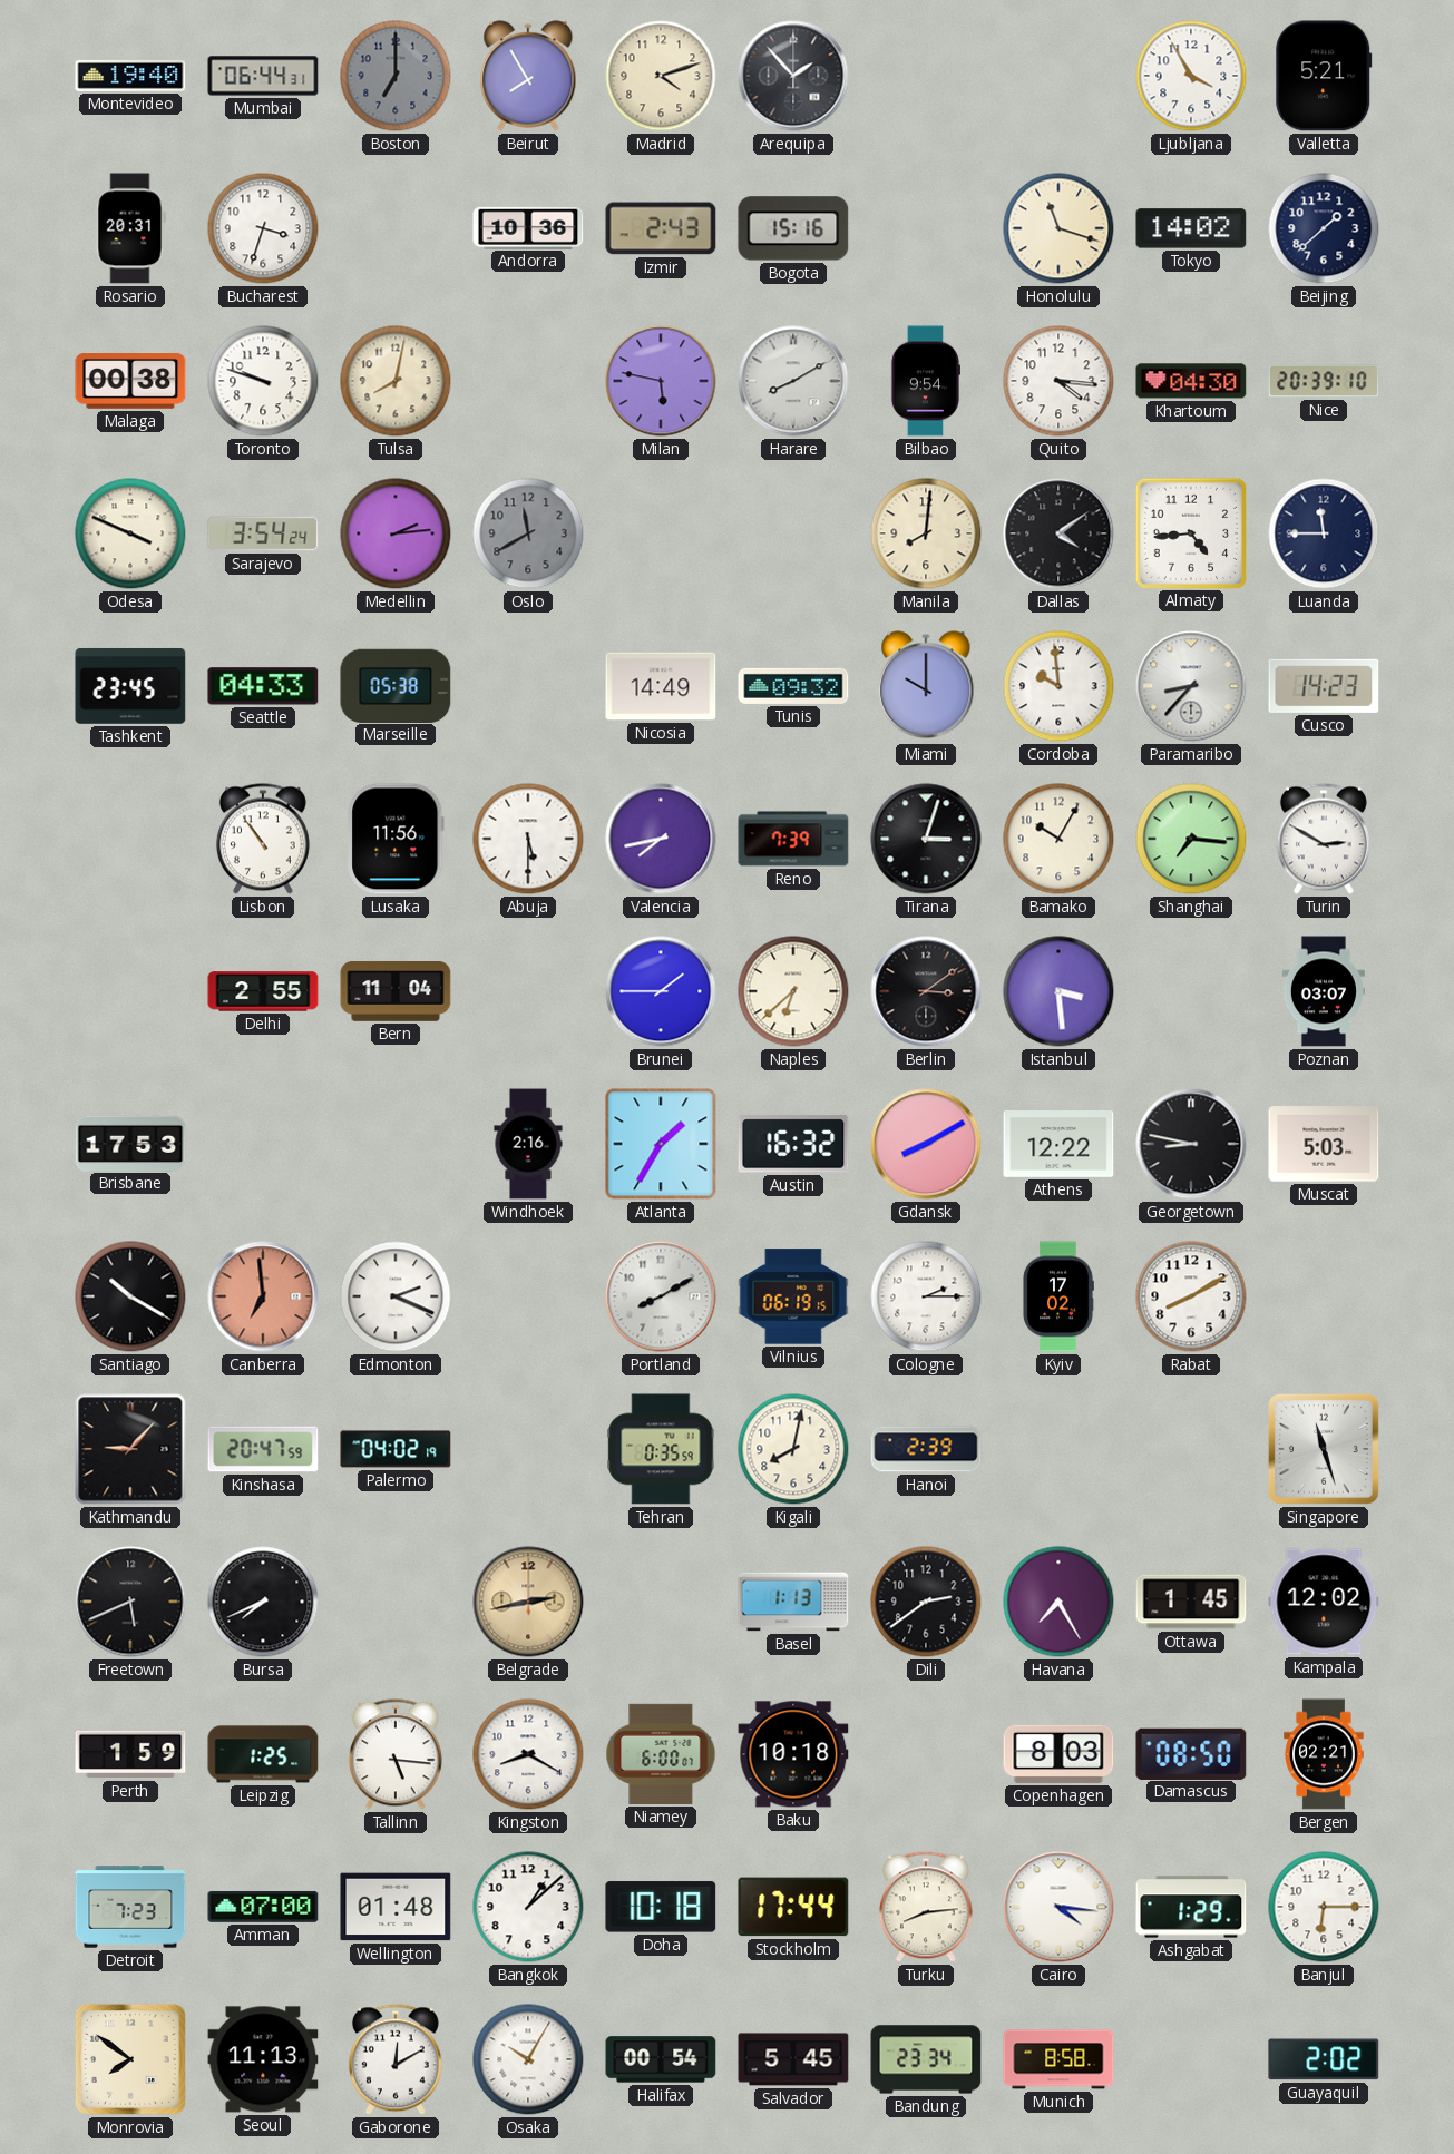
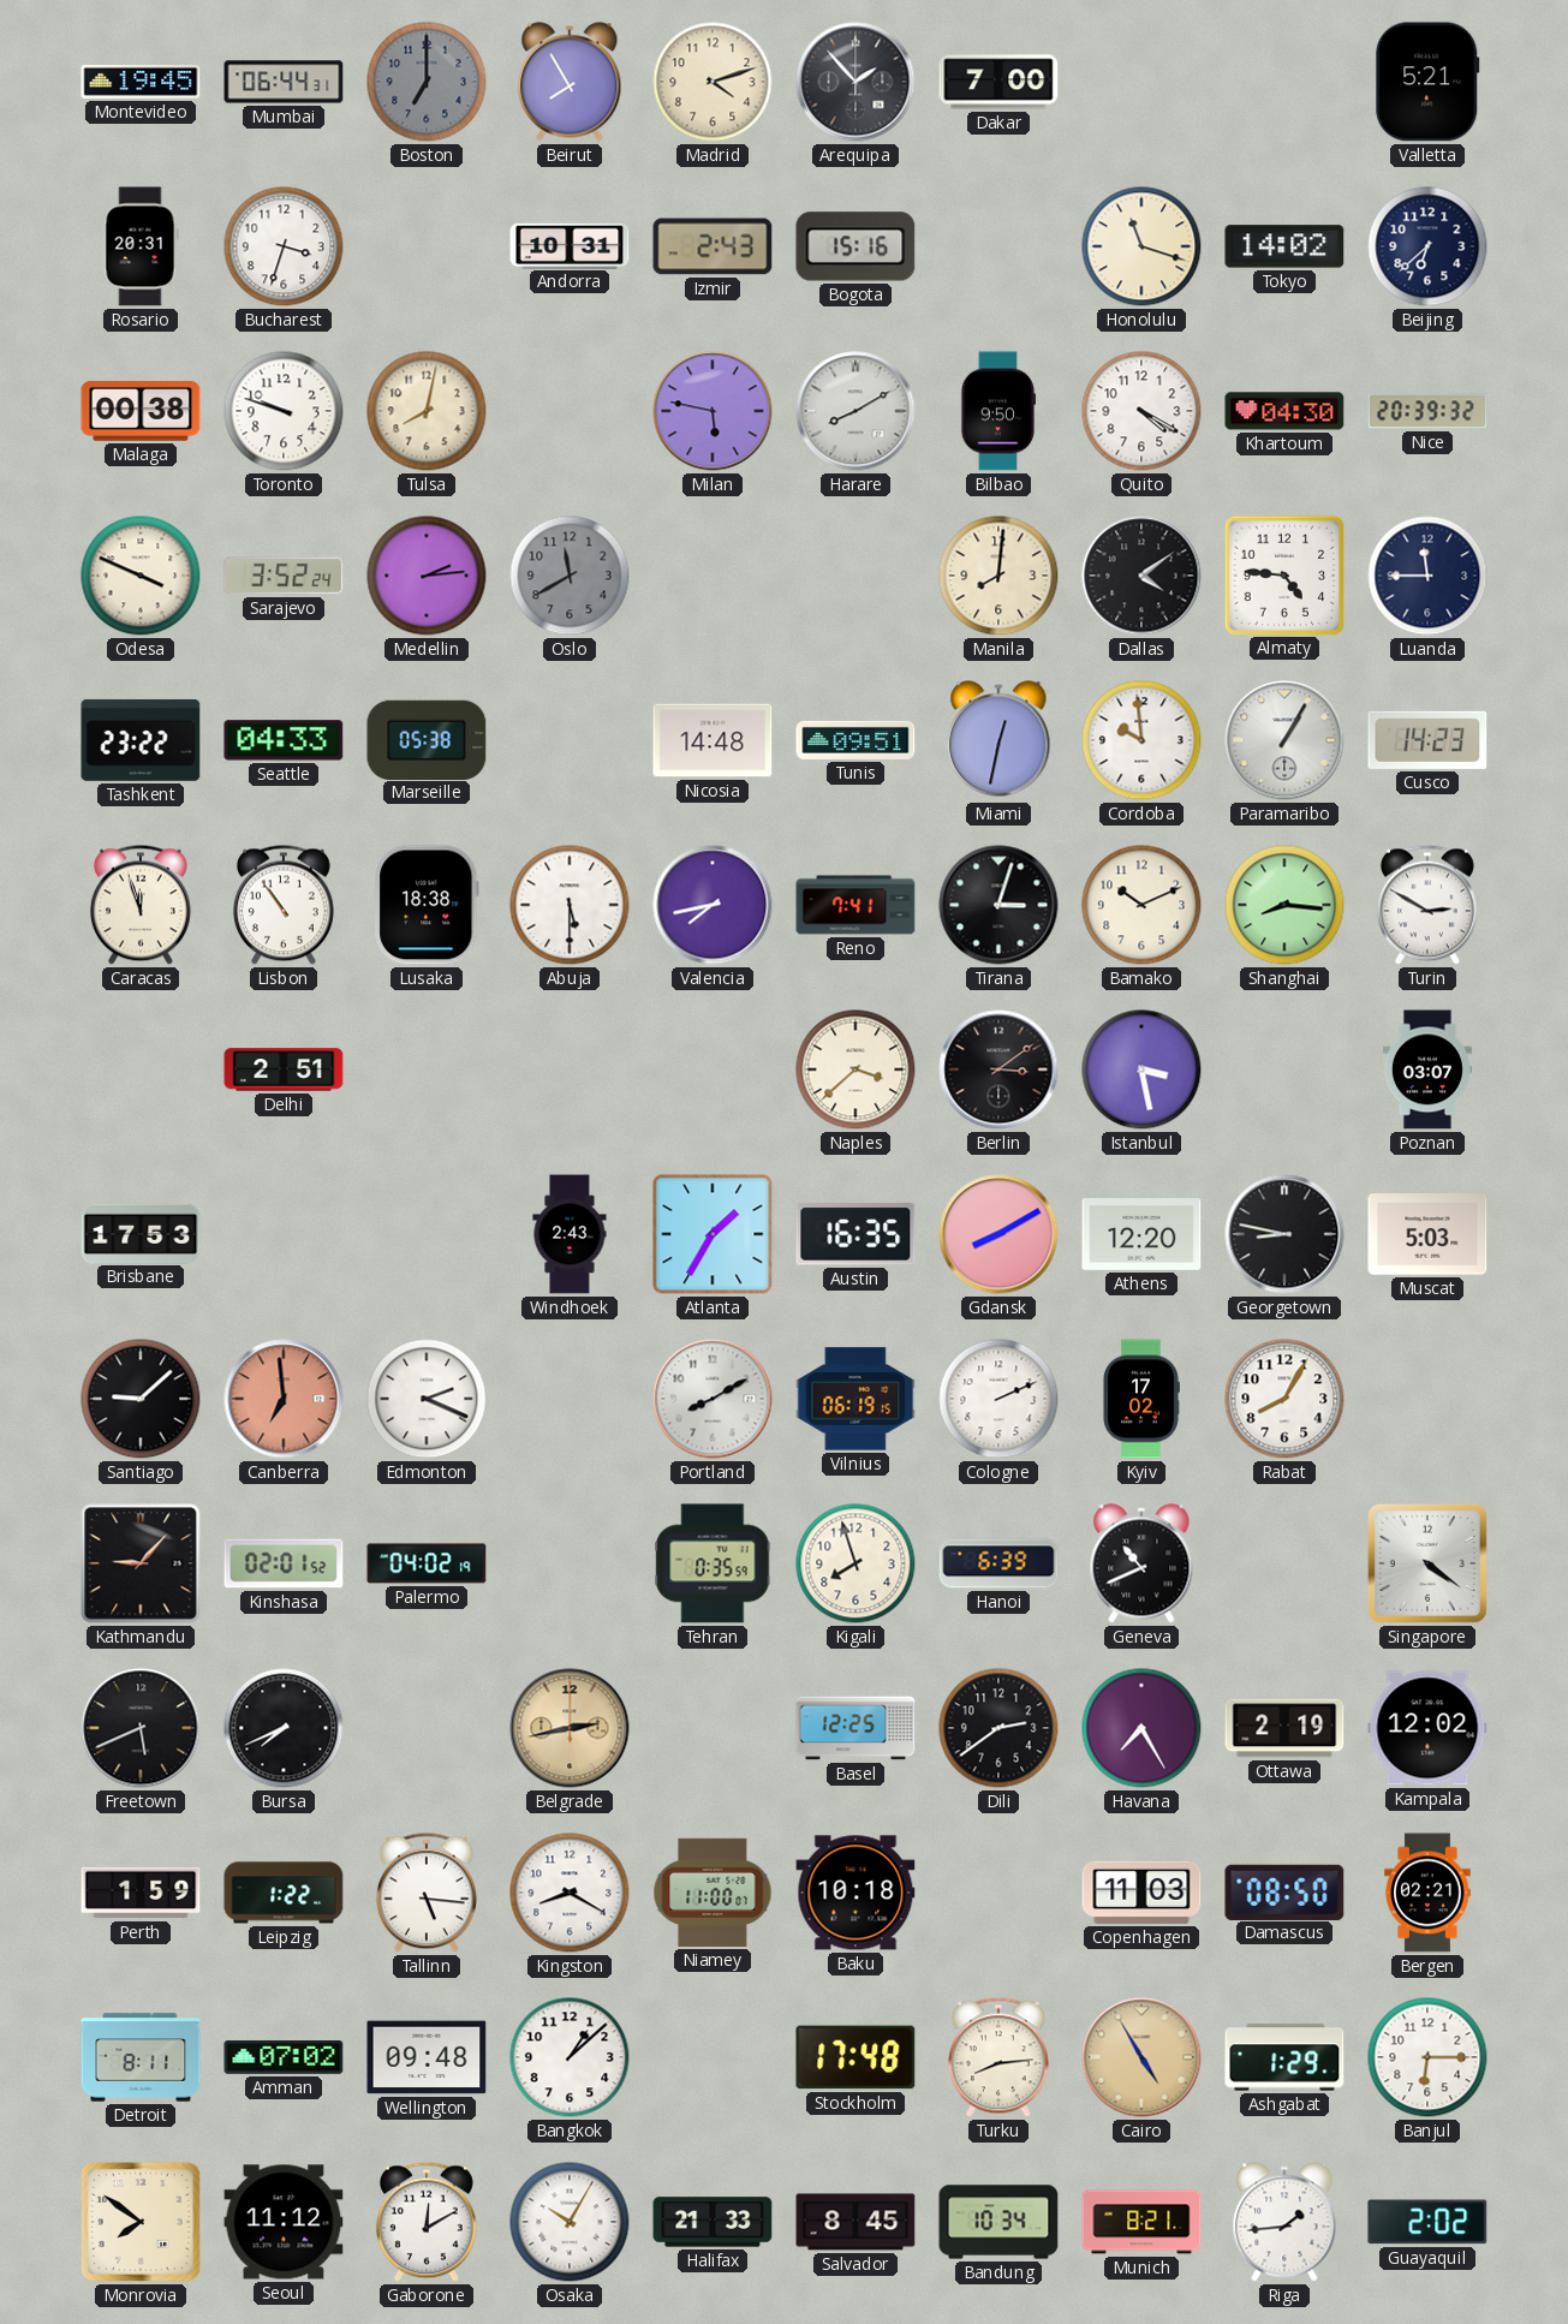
Montevideo: 19:40 -> 19:45
Dakar: none -> 7:00
Ljubljana: 3:55 -> none
Andorra: 10:36 -> 10:31
Beijing: 1:38 -> 6:38
Bilbao: 9:54 -> 9:50
Quito: 4:16 -> 4:20
Nice: 20:39:10 -> 20:39:32
Sarajevo: 3:54 -> 3:52
Almaty: 4:44 -> 4:46
Tashkent: 23:45 -> 23:22
Nicosia: 14:49 -> 14:48
Tunis: 09:32 -> 09:51
Miami: 10:00 -> 12:32
Paramaribo: 8:37 -> 1:05
Caracas: none -> 11:57
Lusaka: 11:56 -> 18:38
Reno: 7:39 -> 7:41
Bamako: 10:05 -> 10:11
Shanghai: 7:16 -> 8:16
Delhi: 2:55 -> 2:51
Bern: 11:04 -> none
Brunei: 1:45 -> none
Naples: 6:38 -> 3:38
Istanbul: 3:29 -> 3:28
Windhoek: 2:16 -> 2:43
Austin: 16:32 -> 16:35
Athens: 12:22 -> 12:20
Santiago: 10:20 -> 9:08
Cologne: 2:15 -> 2:11
Rabat: 8:10 -> 8:05
Kinshasa: 20:47 -> 02:01
Kigali: 8:02 -> 7:57
Hanoi: 2:39 -> 6:39
Geneva: none -> 10:41
Singapore: 11:27 -> 4:21
Basel: 1:13 -> 12:25
Ottawa: 1:45 -> 2:19
Leipzig: 1:25 -> 1:22
Niamey: 6:00 -> 11:00
Copenhagen: 8:03 -> 11:03
Detroit: 7:23 -> 8:11
Amman: 07:00 -> 07:02
Wellington: 01:48 -> 09:48
Doha: 10:18 -> none
Stockholm: 17:44 -> 17:48
Cairo: 4:16 -> 4:55
Cairo dial: white -> champagne
Seoul: 11:13 -> 11:12
Halifax: 00:54 -> 21:33
Salvador: 5:45 -> 8:45
Bandung: 23:34 -> 10:34
Munich: 8:58 -> 8:21
Riga: none -> 1:44
